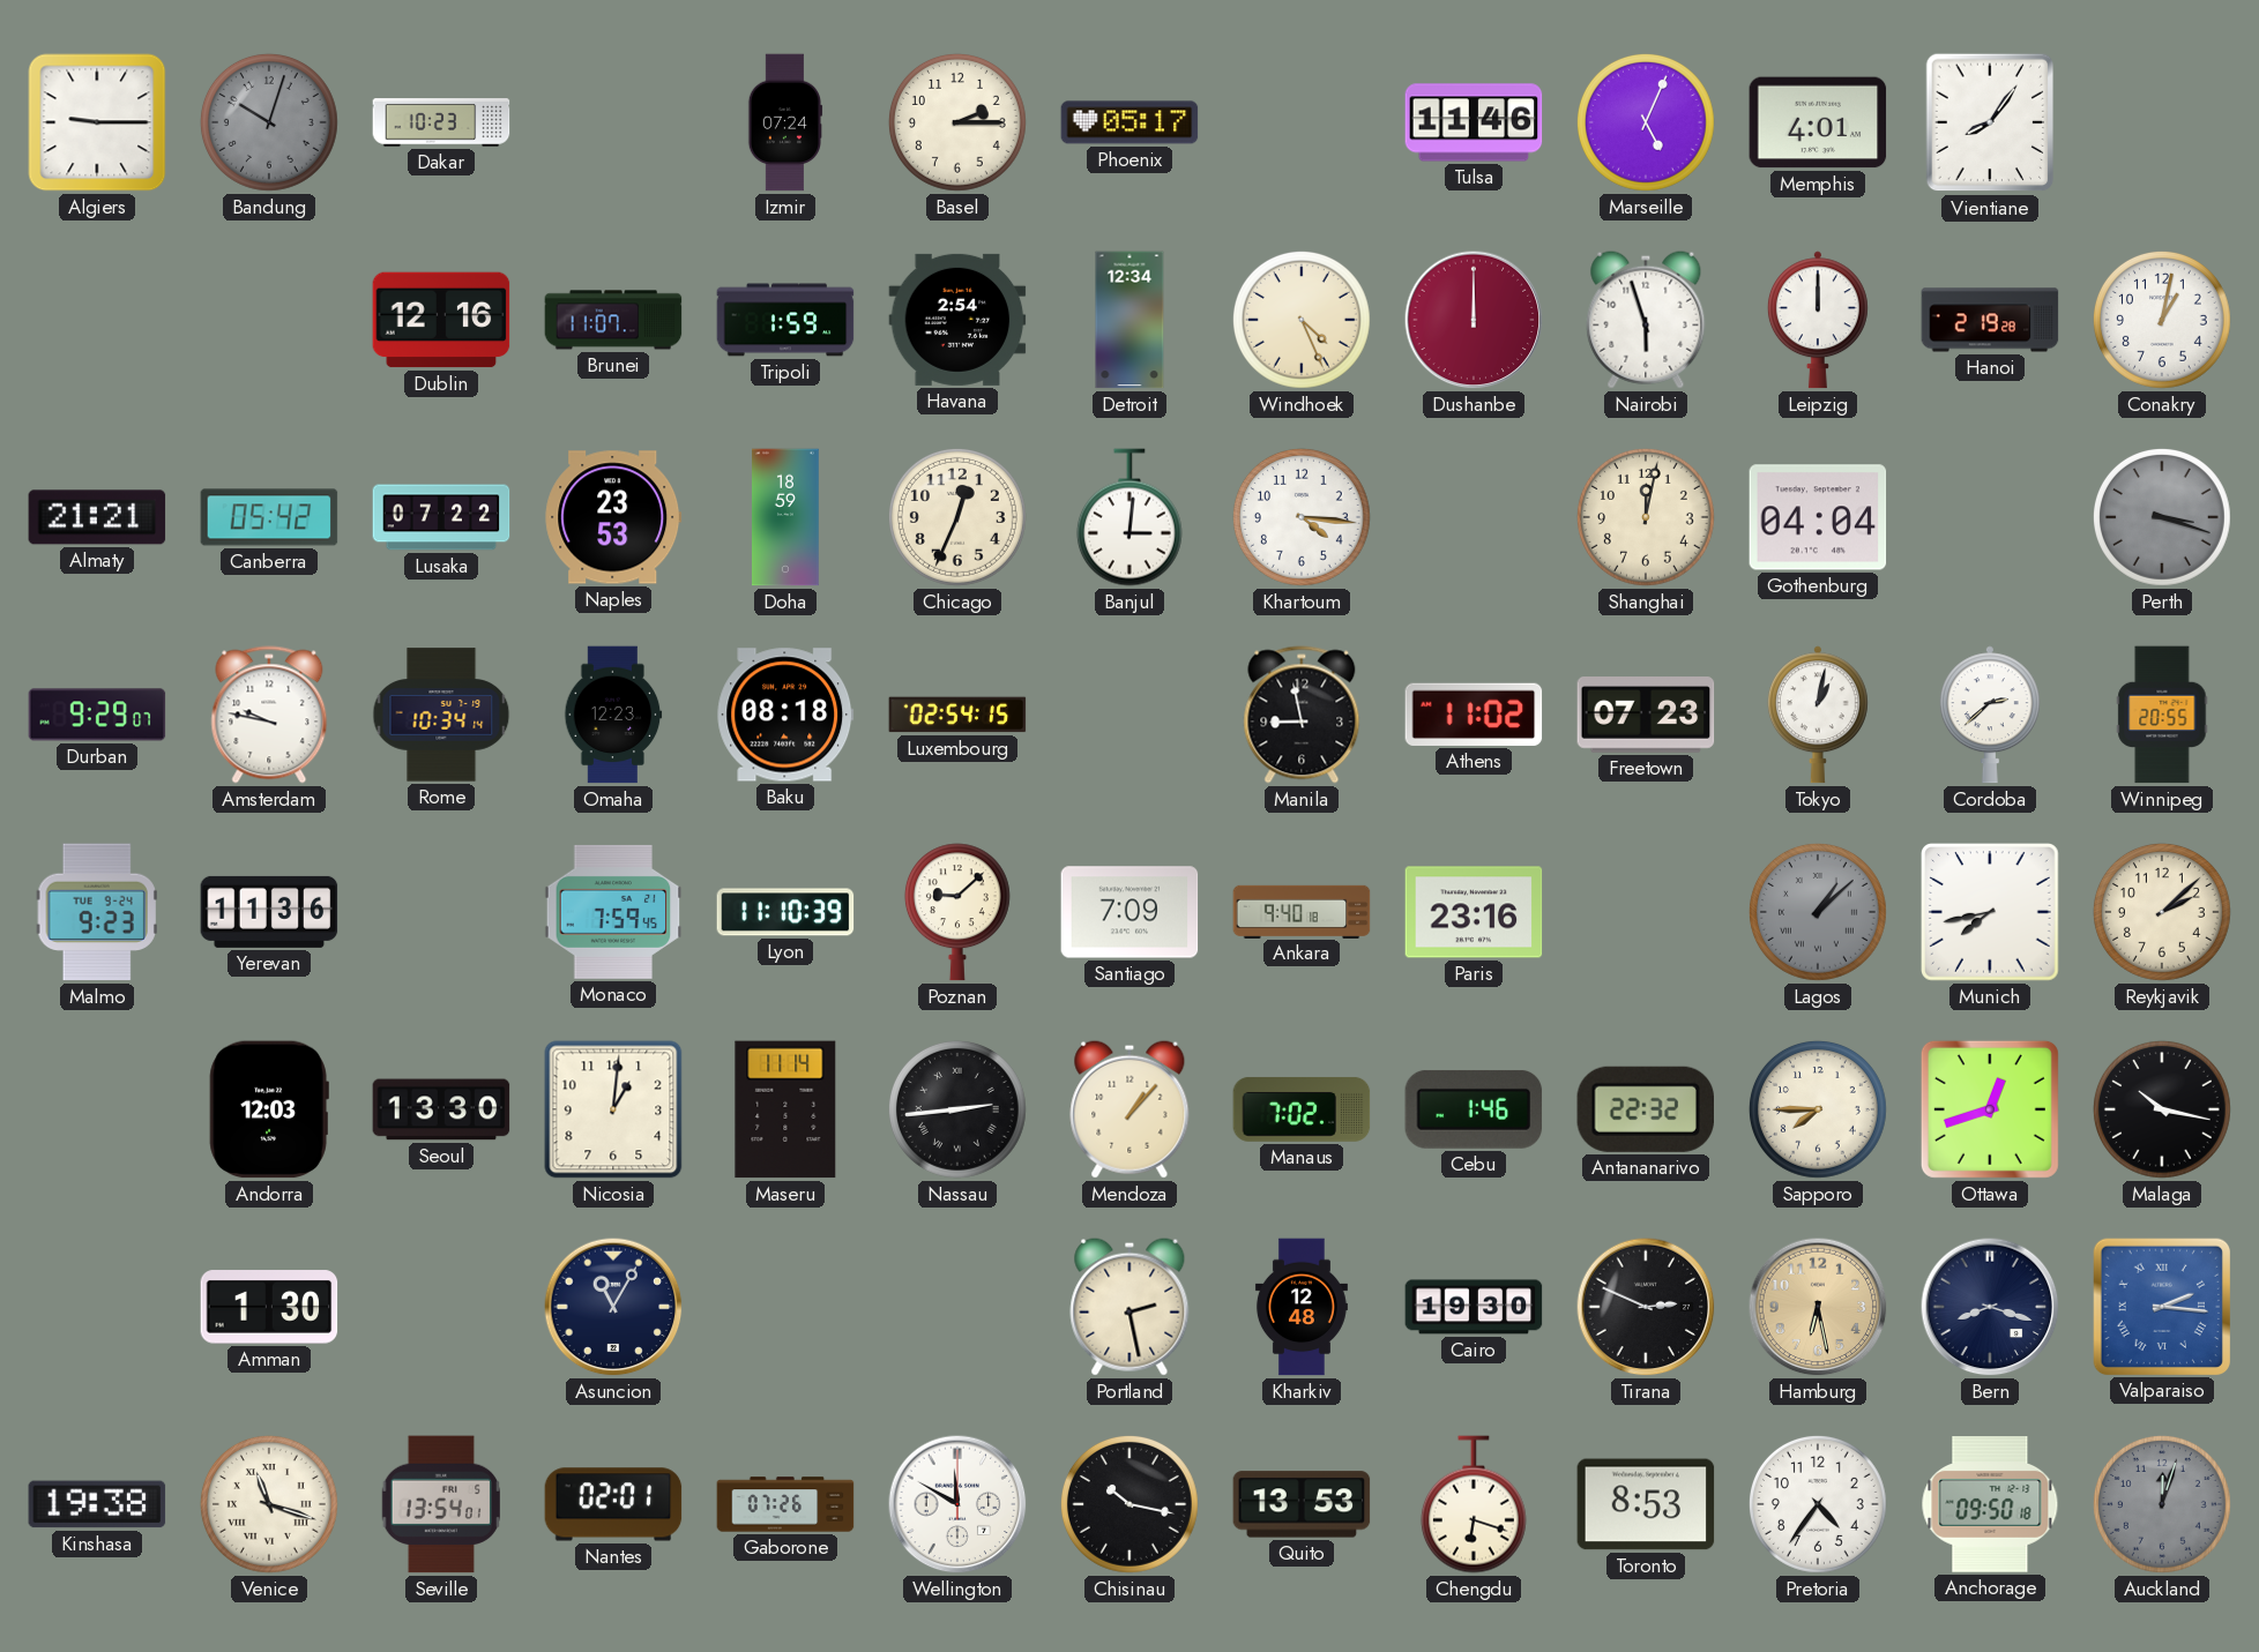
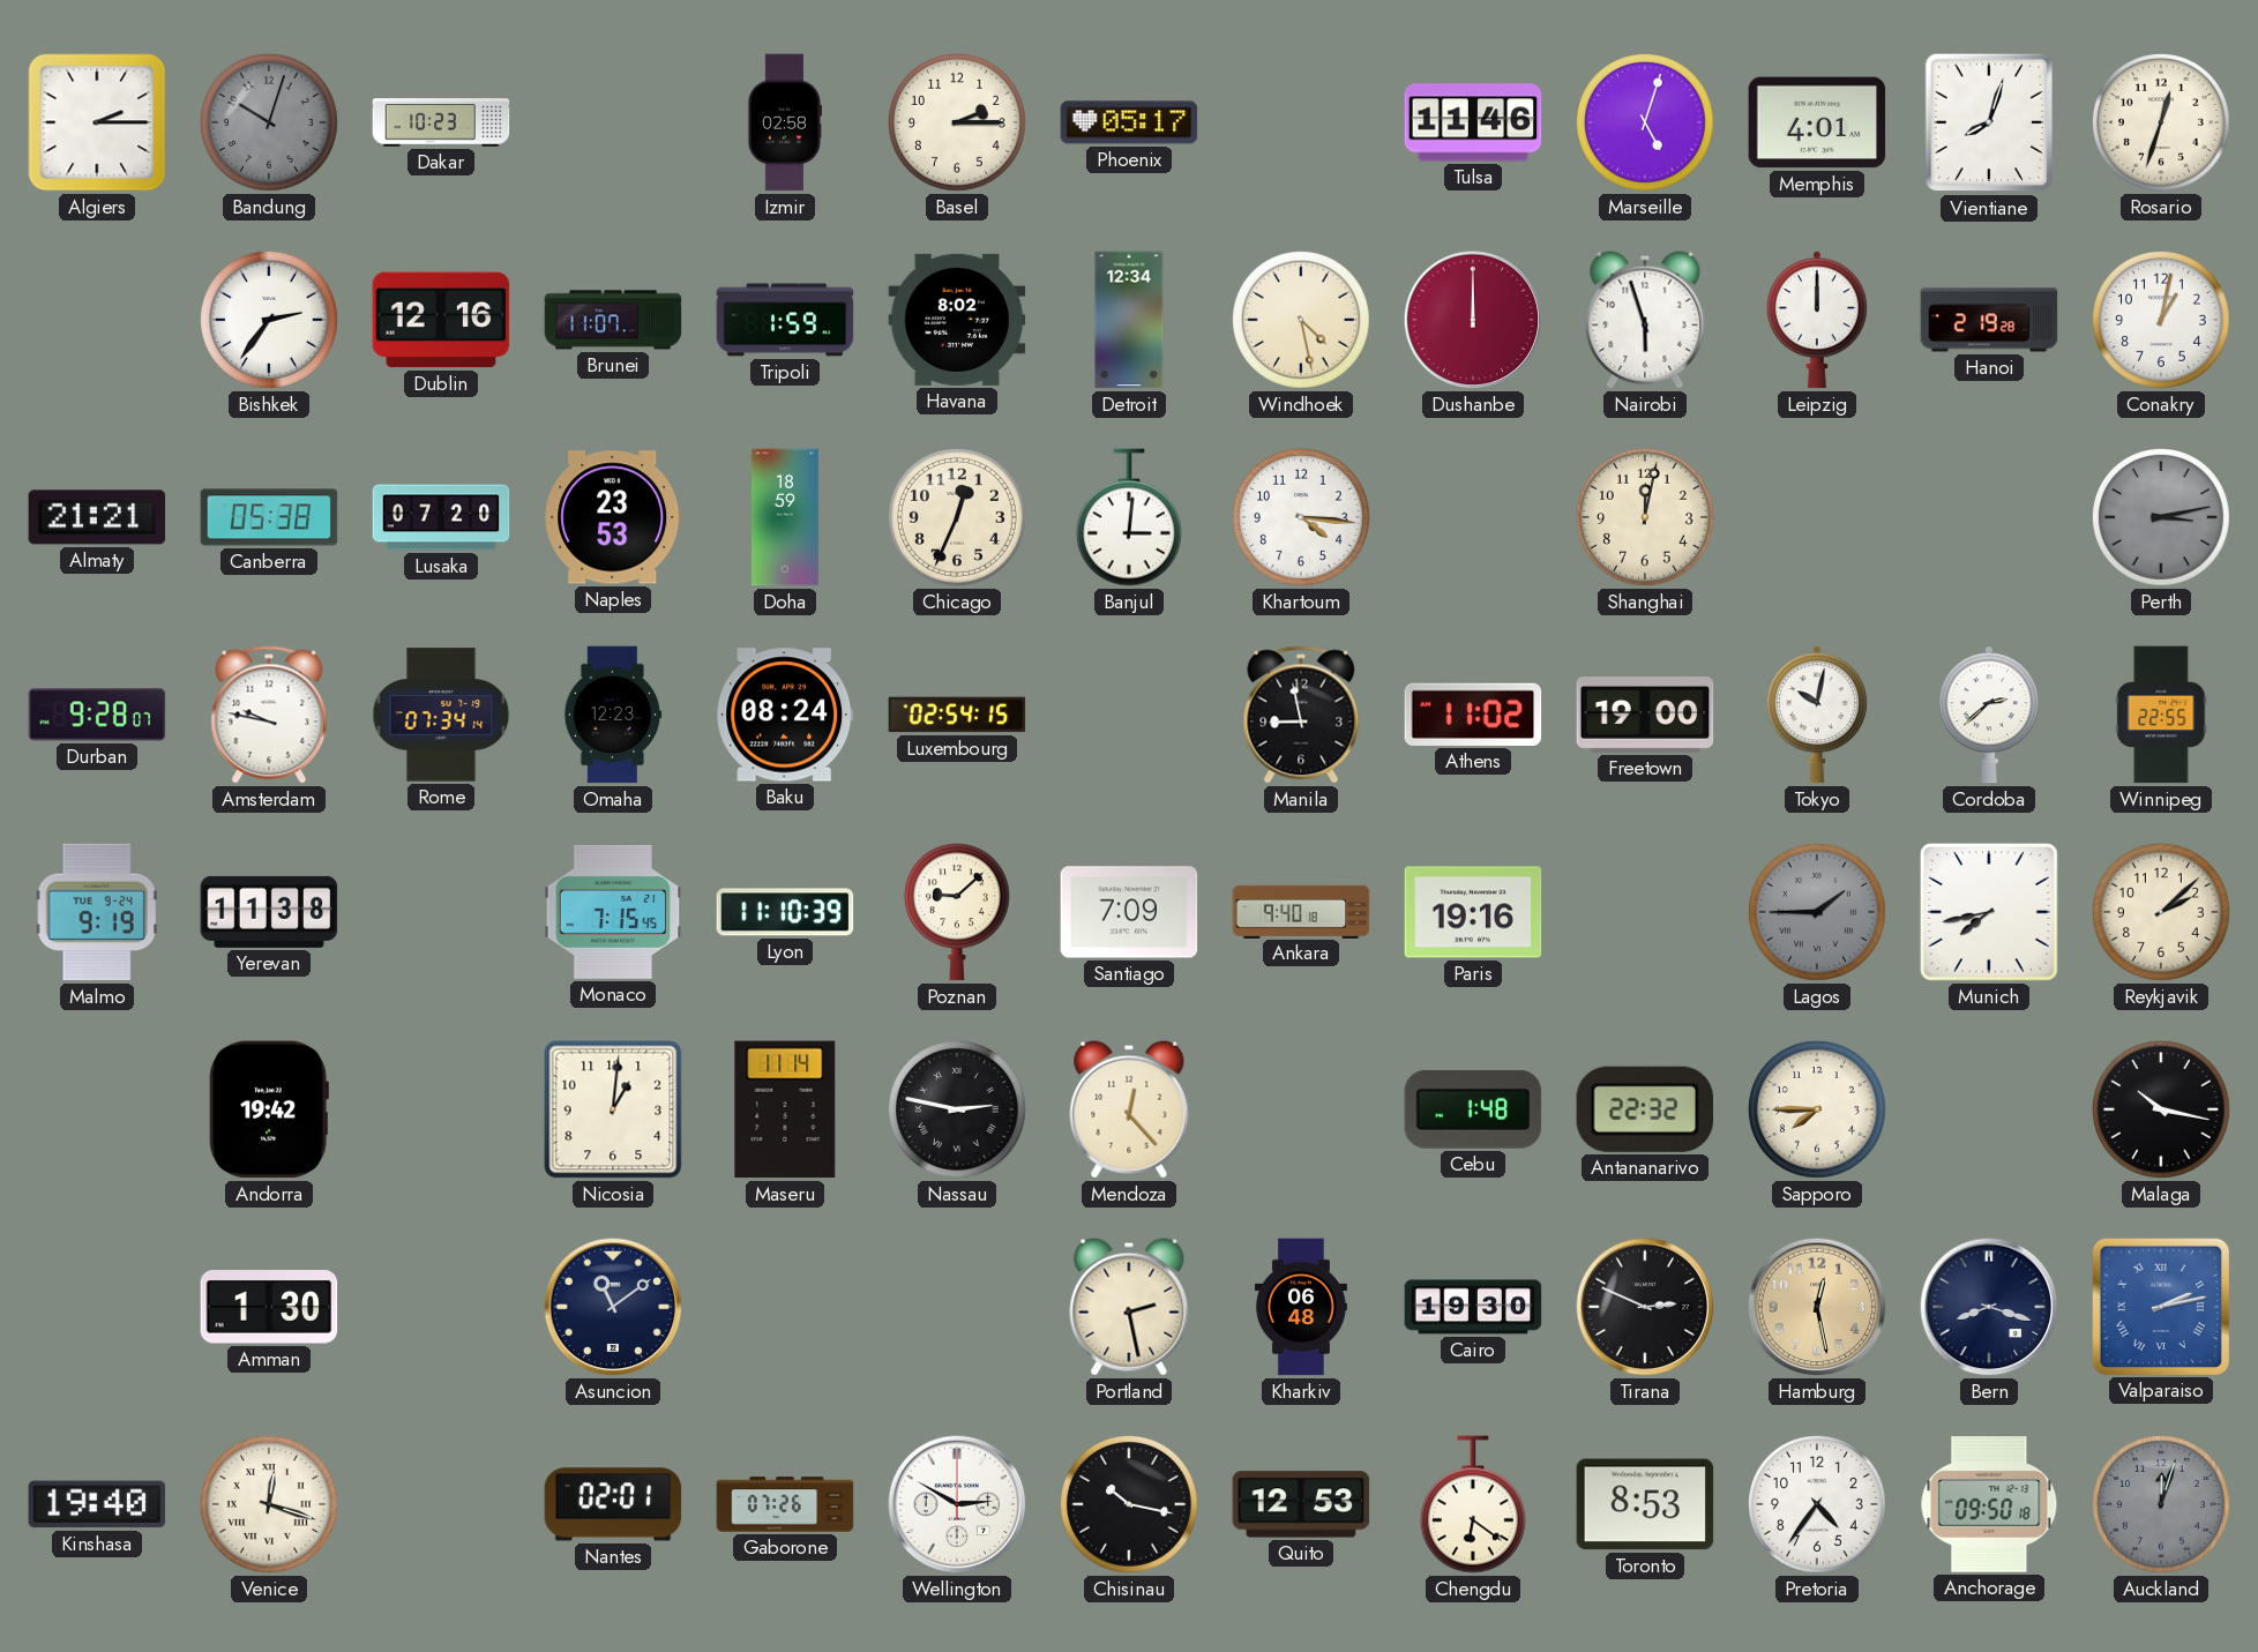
Algiers: 9:15 -> 2:15
Izmir: 07:24 -> 02:58
Marseille: 5:04 -> 5:03
Vientiane: 8:06 -> 8:03
Rosario: none -> 12:33
Bishkek: none -> 2:36
Havana: 2:54 -> 8:02
Windhoek: 4:26 -> 4:28
Canberra: 05:42 -> 05:38
Lusaka: 07:22 -> 07:20
Gothenburg: 04:04 -> none
Perth: 3:18 -> 3:13
Durban: 9:29 -> 9:28
Rome: 10:34 -> 07:34
Baku: 08:18 -> 08:24
Freetown: 07:23 -> 19:00
Tokyo: 1:02 -> 10:02
Winnipeg: 20:55 -> 22:55
Malmo: 9:23 -> 9:19
Yerevan: 11:36 -> 11:38
Monaco: 7:59 -> 7:15
Paris: 23:16 -> 19:16
Lagos: 1:08 -> 1:45
Andorra: 12:03 -> 19:42
Seoul: 13:30 -> none
Nassau: 2:44 -> 2:47
Mendoza: 1:07 -> 12:23
Manaus: 7:02 -> none
Cebu: 1:46 -> 1:48
Ottawa: 12:42 -> none
Asuncion: 11:05 -> 11:09
Kharkiv: 12:48 -> 06:48
Hamburg: 6:28 -> 12:28
Valparaiso: 2:16 -> 2:13
Kinshasa: 19:38 -> 19:40
Venice: 11:18 -> 12:18
Seville: 13:54 -> none
Wellington: 11:50 -> 2:50
Quito: 13:53 -> 12:53
Chengdu: 6:18 -> 6:21
